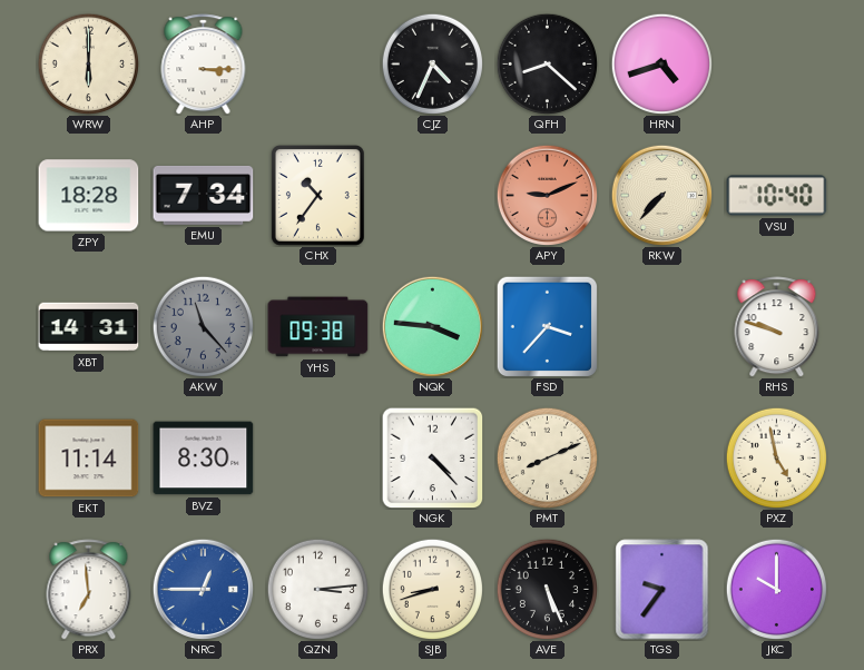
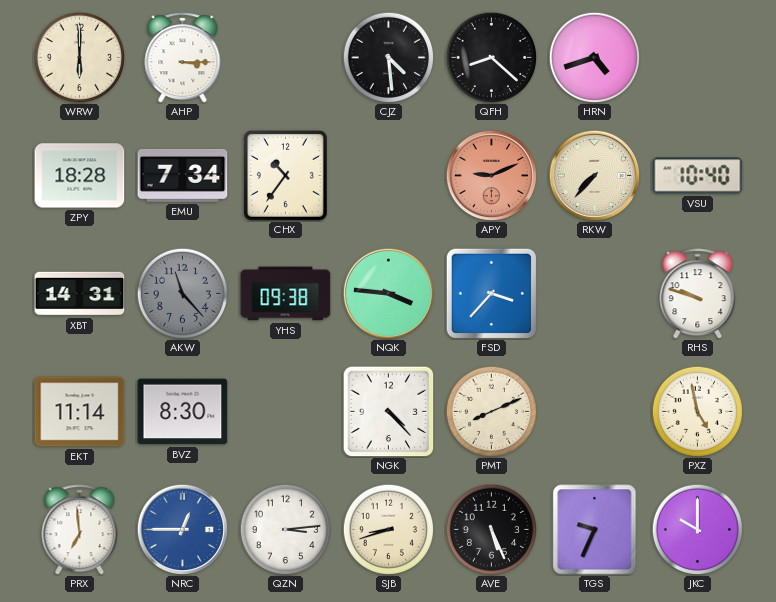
CJZ: 4:34 -> 4:29
TGS: 9:36 -> 9:34
